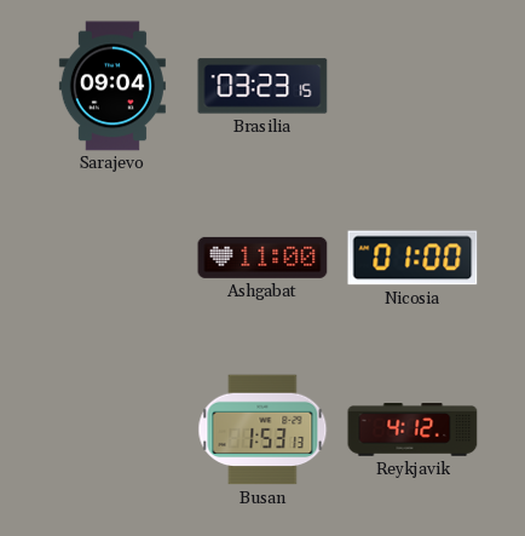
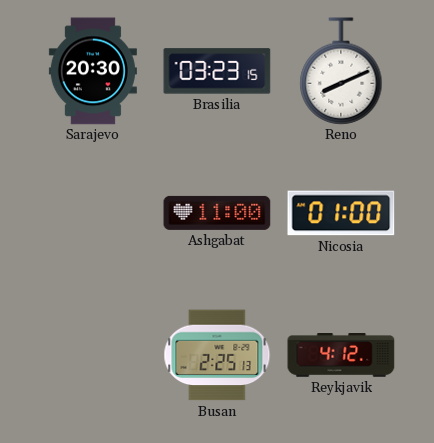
Sarajevo: 09:04 -> 20:30
Reno: none -> 8:11
Busan: 1:53 -> 2:25
